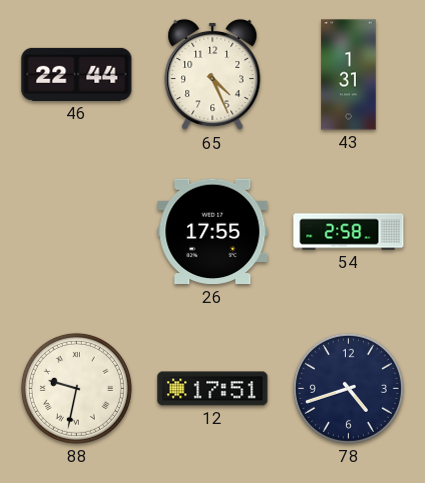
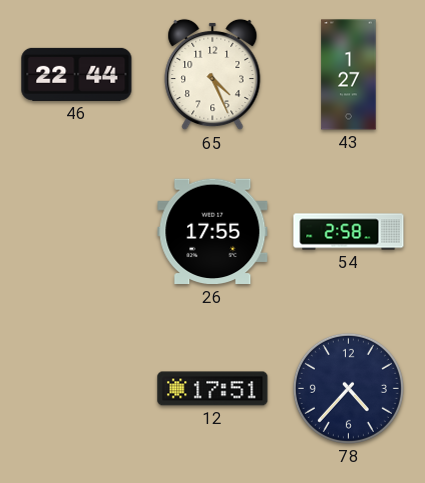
43: 1:31 -> 1:27
88: 9:32 -> none
78: 4:42 -> 4:37
